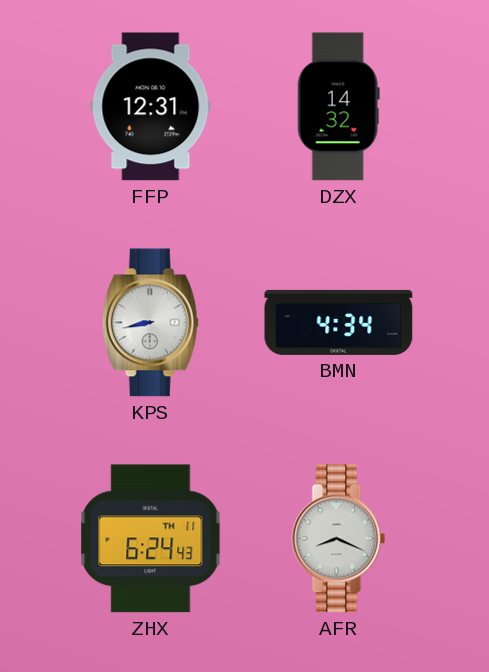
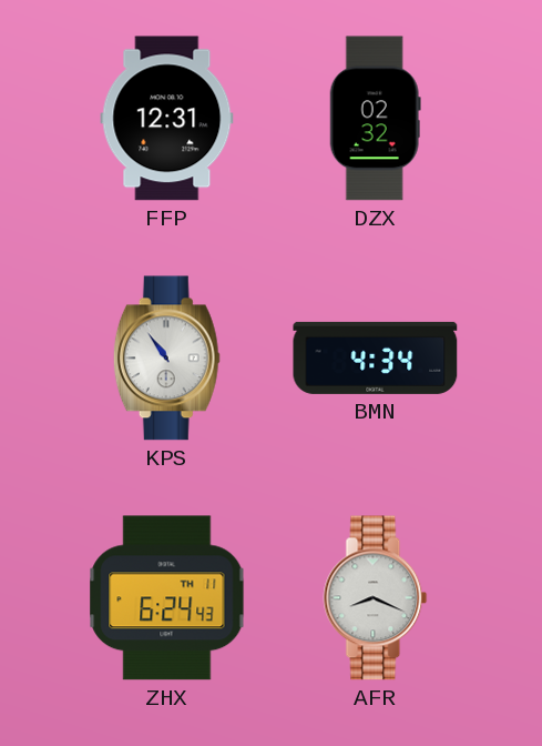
DZX: 14:32 -> 02:32
KPS: 8:43 -> 10:54
